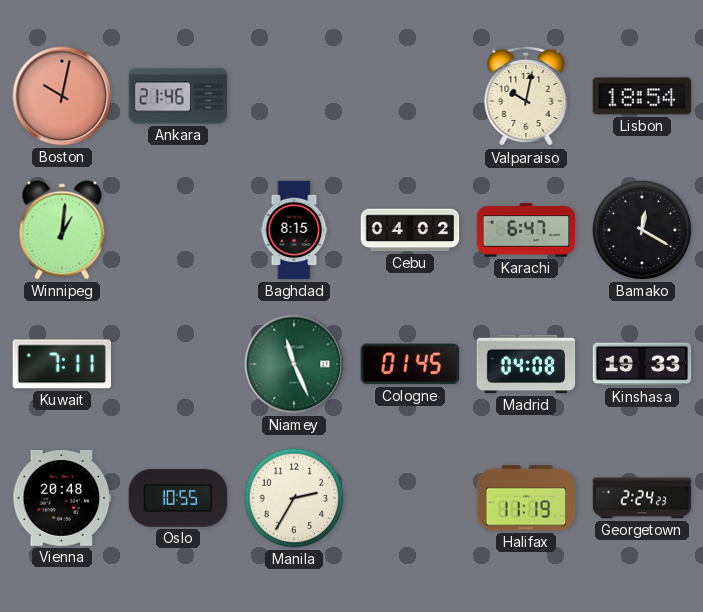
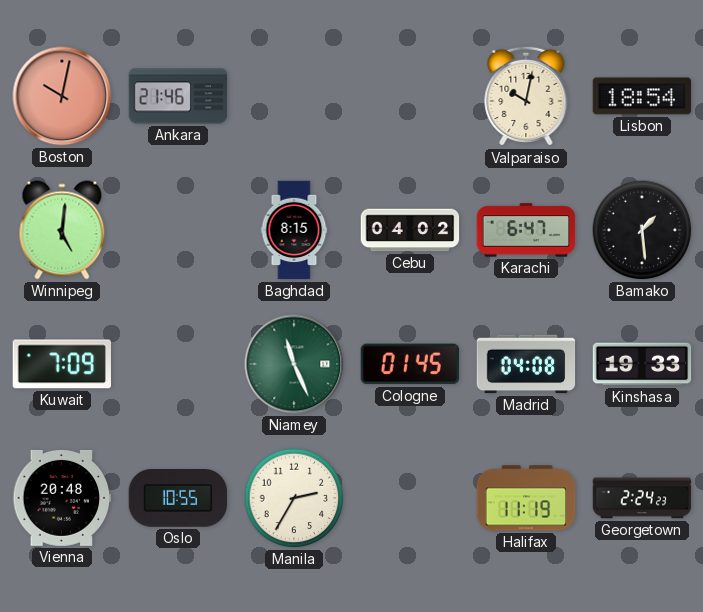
Winnipeg: 1:01 -> 5:01
Bamako: 12:20 -> 1:29
Kuwait: 7:11 -> 7:09
